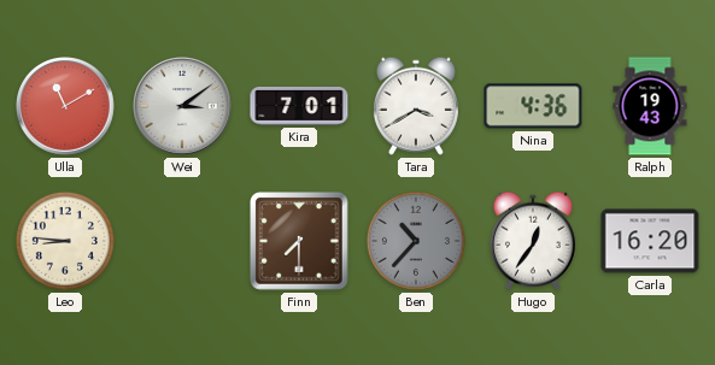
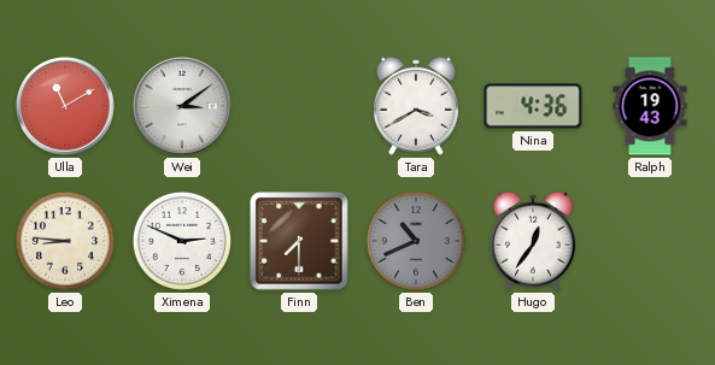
Kira: 7:01 -> none
Ximena: none -> 2:49
Ben: 10:37 -> 10:41
Carla: 16:20 -> none
